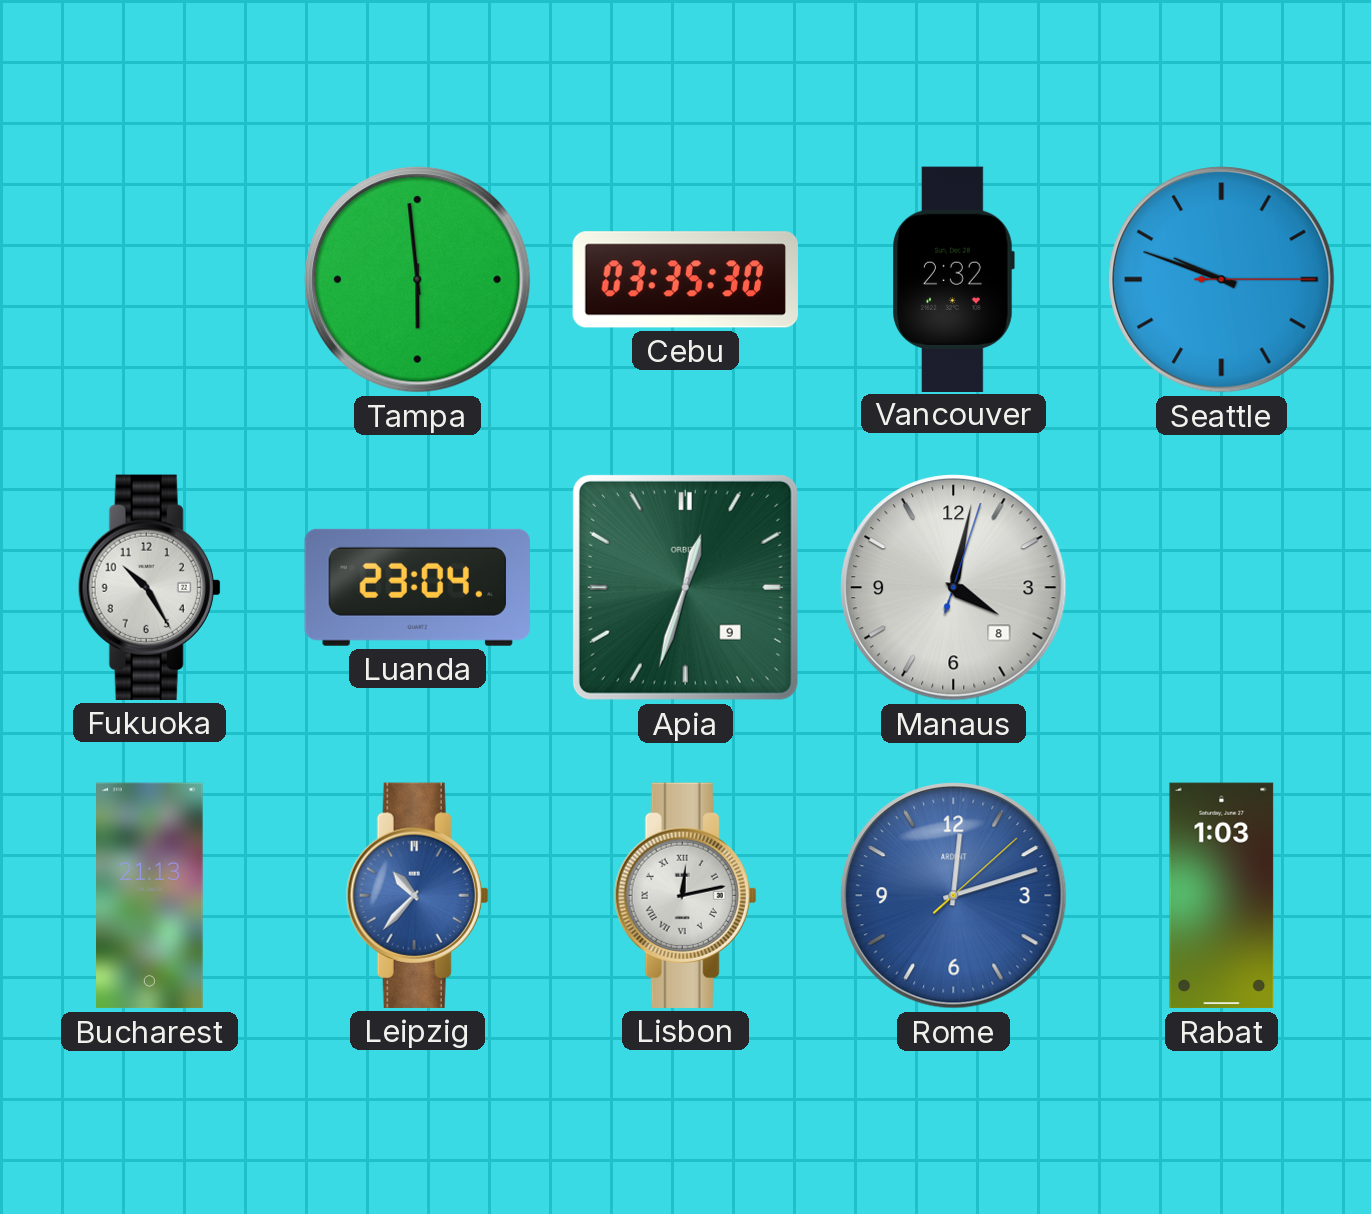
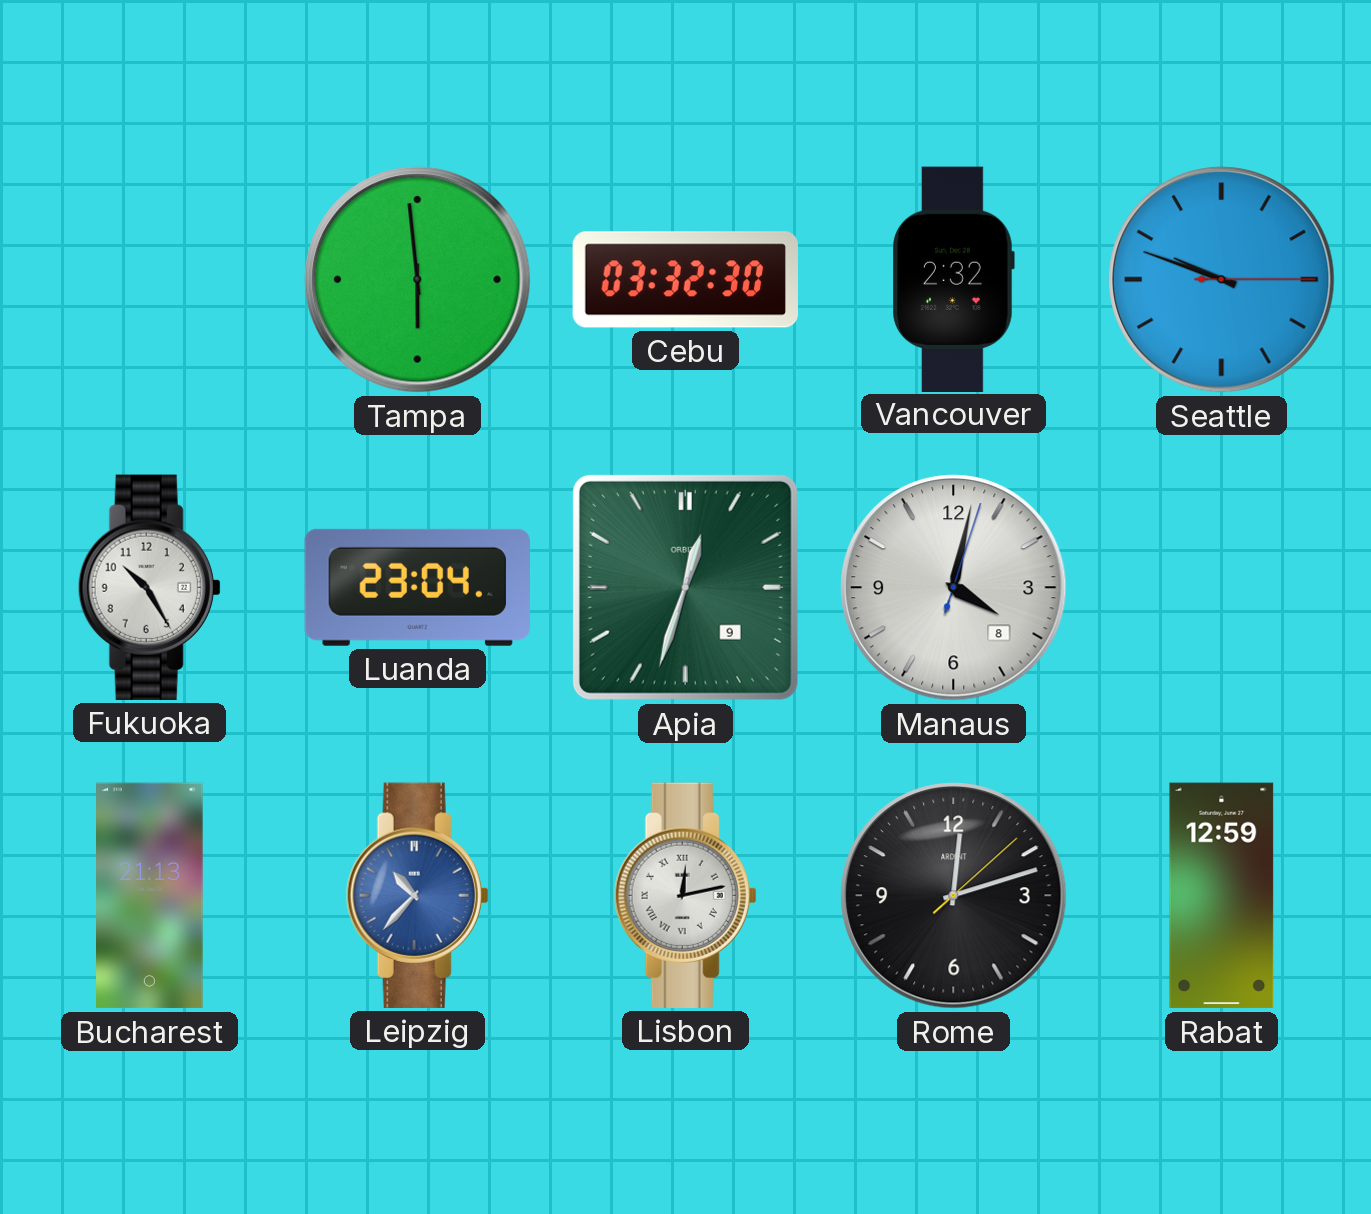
Cebu: 03:35 -> 03:32
Rome dial: blue -> black
Rabat: 1:03 -> 12:59
